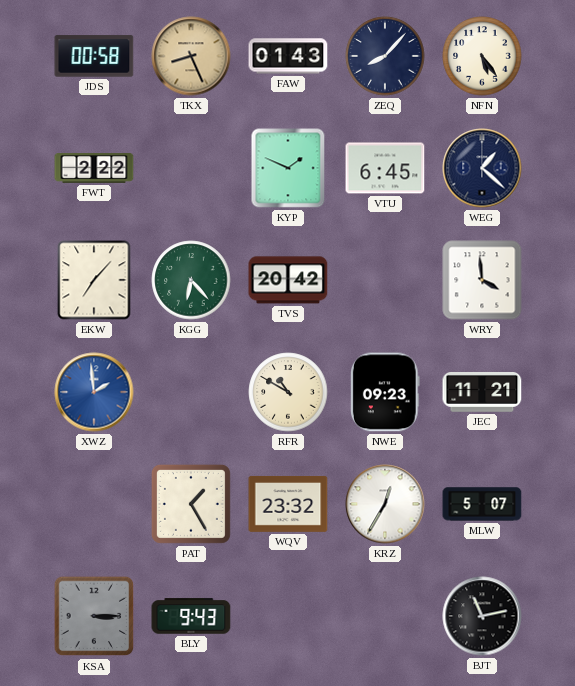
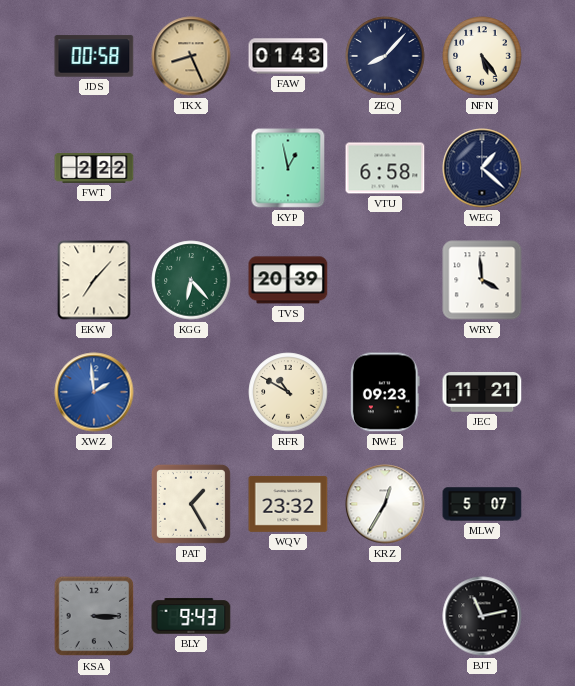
KYP: 1:49 -> 12:58
VTU: 6:45 -> 6:58
TVS: 20:42 -> 20:39
